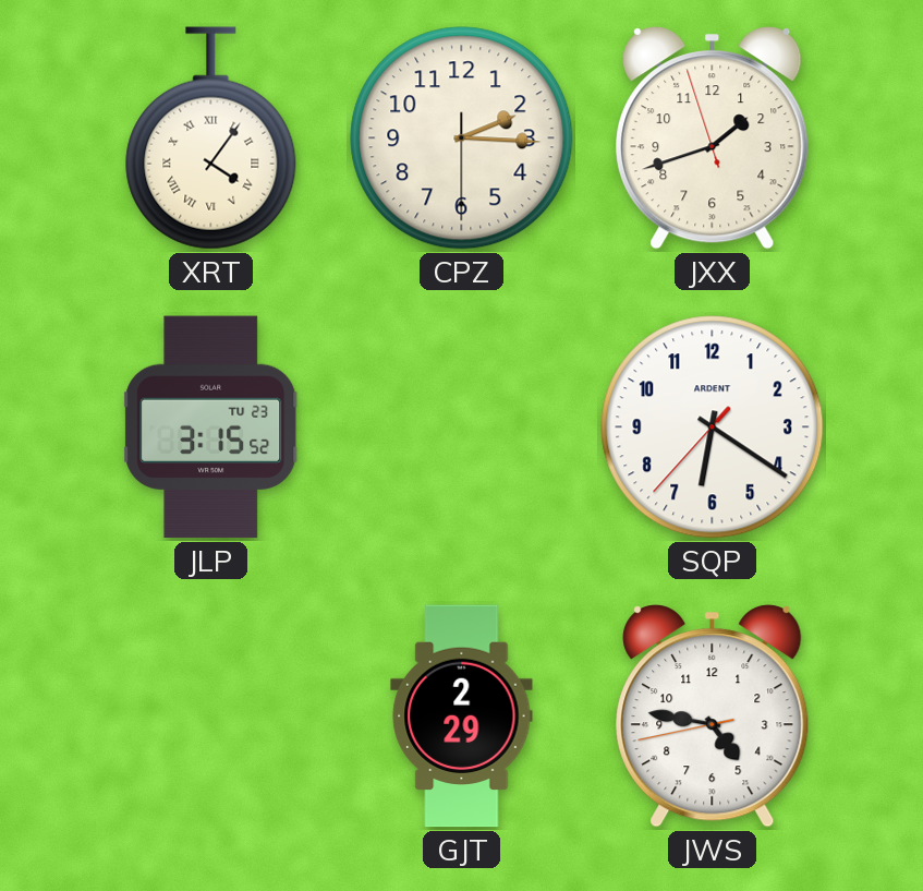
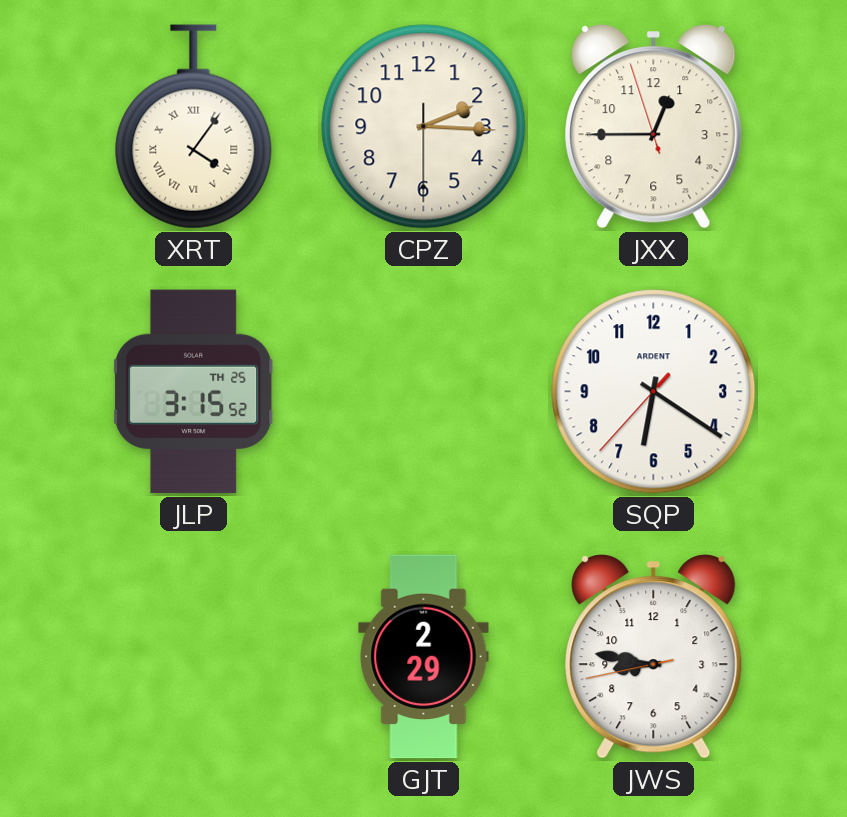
JXX: 1:41 -> 12:44
JLP date: TU 23 -> TH 25
JWS: 4:46 -> 8:46
